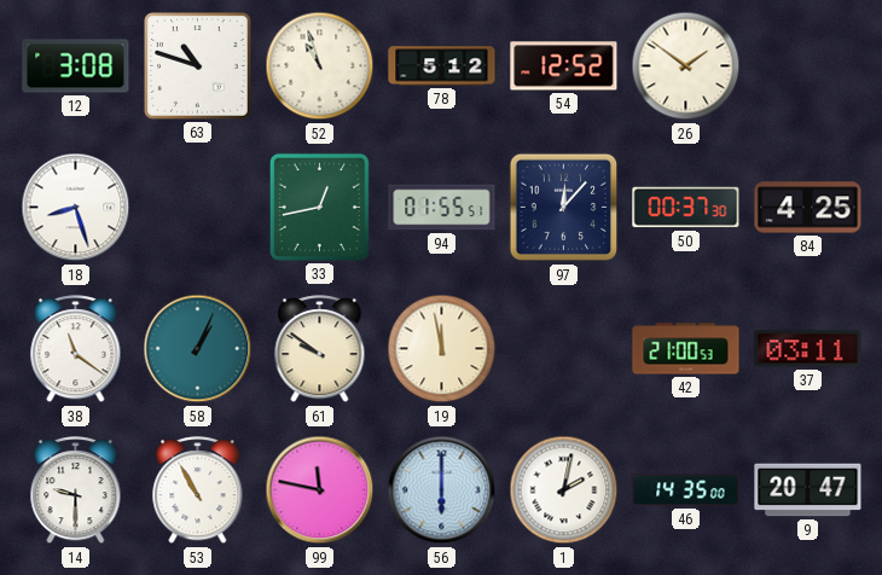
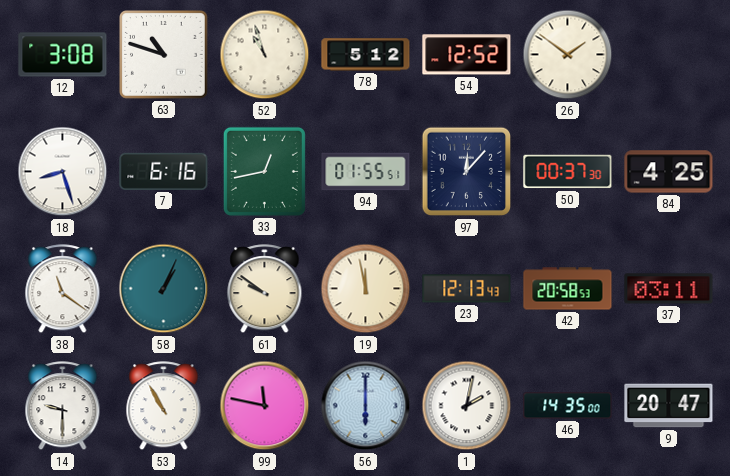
7: none -> 6:16
23: none -> 12:13
42: 21:00 -> 20:58
